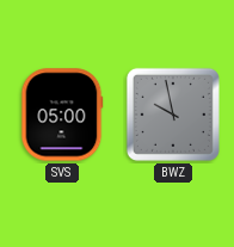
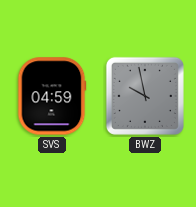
SVS: 05:00 -> 04:59
